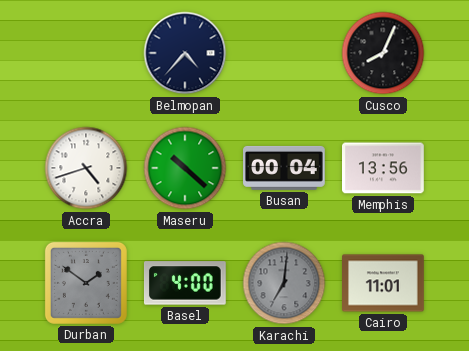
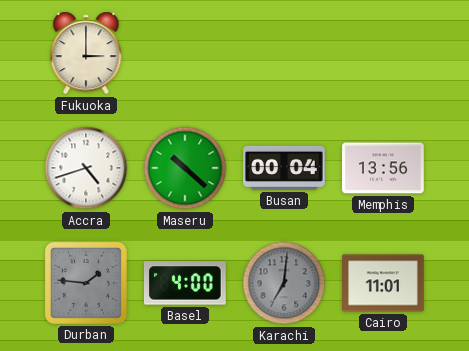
Fukuoka: none -> 3:00
Belmopan: 4:37 -> none
Cusco: 8:04 -> none
Durban: 1:51 -> 1:46
